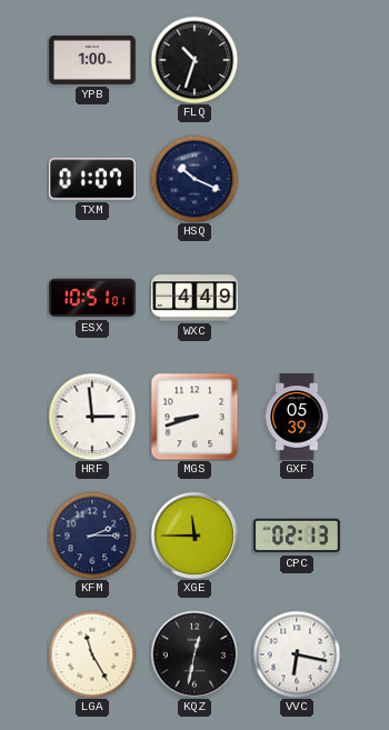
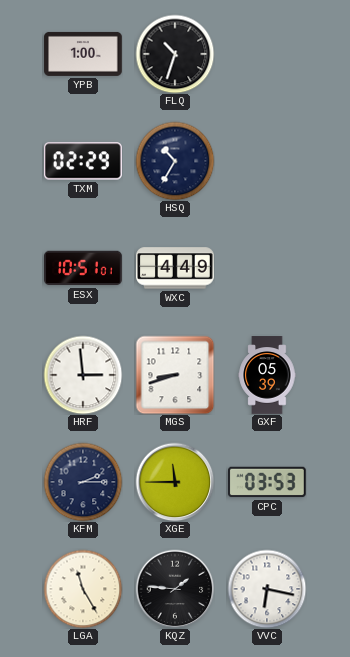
TXM: 01:07 -> 02:29
HSQ: 10:19 -> 10:35
CPC: 02:13 -> 03:53
KQZ: 12:32 -> 1:46
